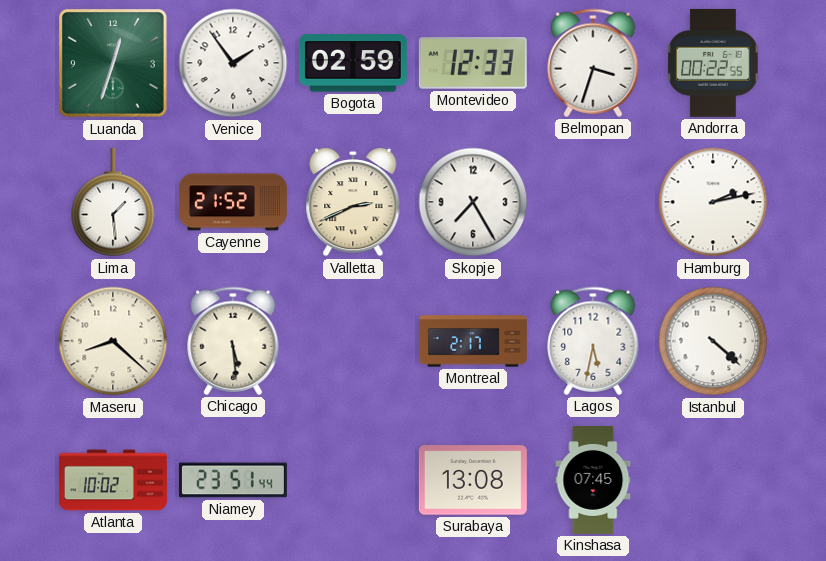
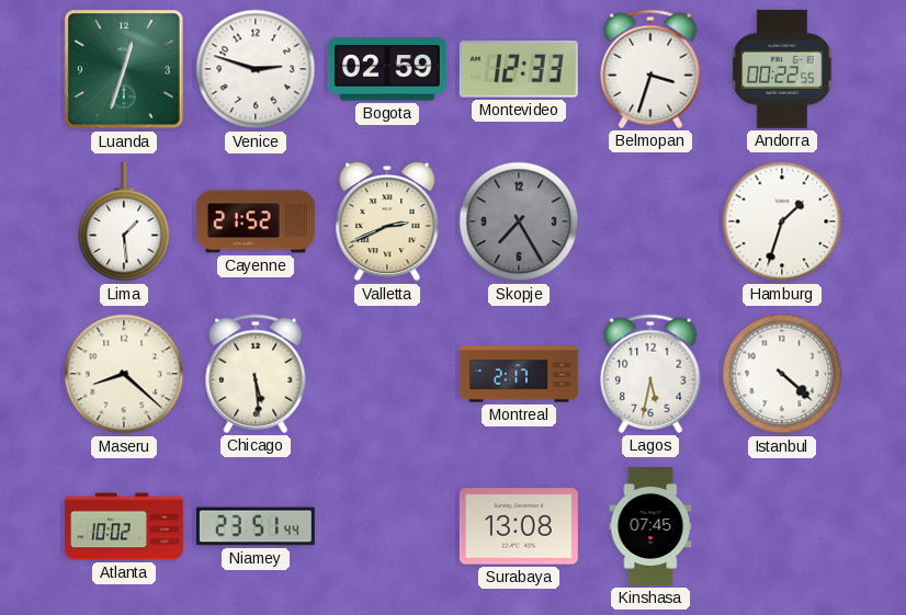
Venice: 1:54 -> 2:48
Skopje dial: white -> grey
Hamburg: 2:13 -> 1:33
